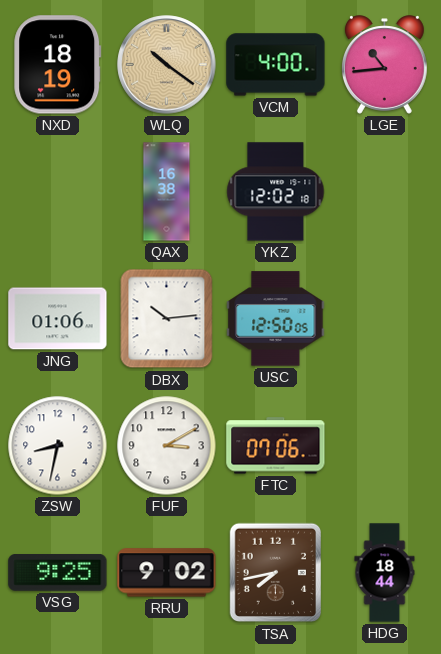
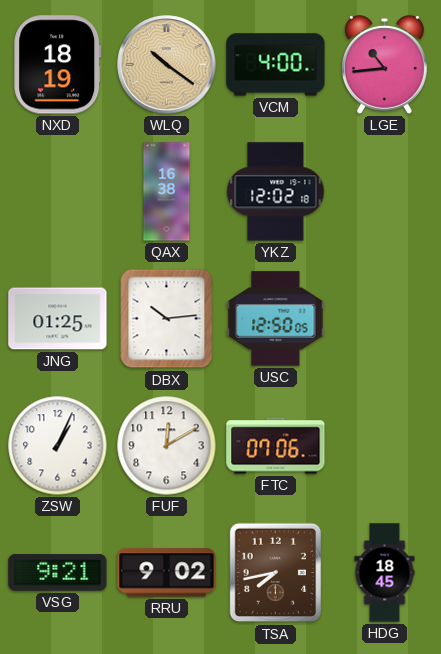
JNG: 01:06 -> 01:25
ZSW: 8:32 -> 1:04
FUF: 3:10 -> 12:10
VSG: 9:25 -> 9:21
HDG: 18:44 -> 18:45
